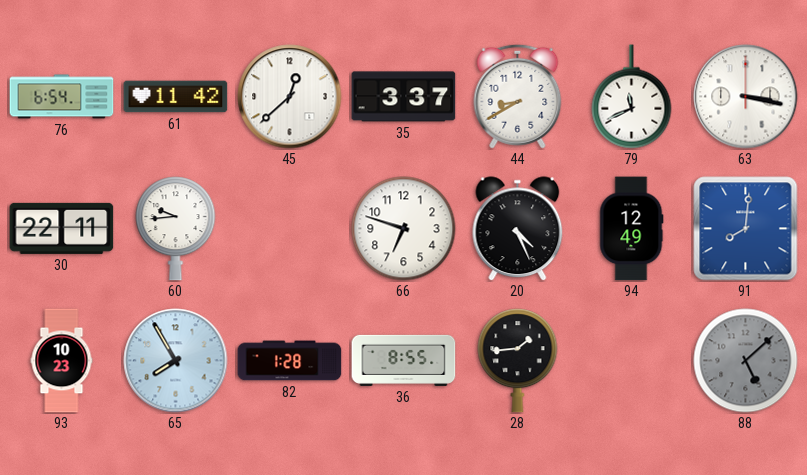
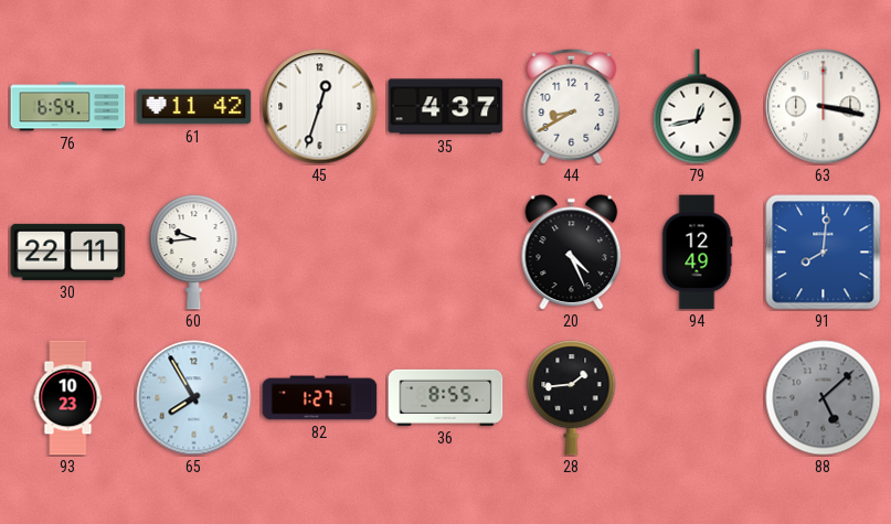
45: 12:38 -> 12:33
35: 3:37 -> 4:37
79: 11:41 -> 12:43
66: 6:48 -> none
82: 1:28 -> 1:27
